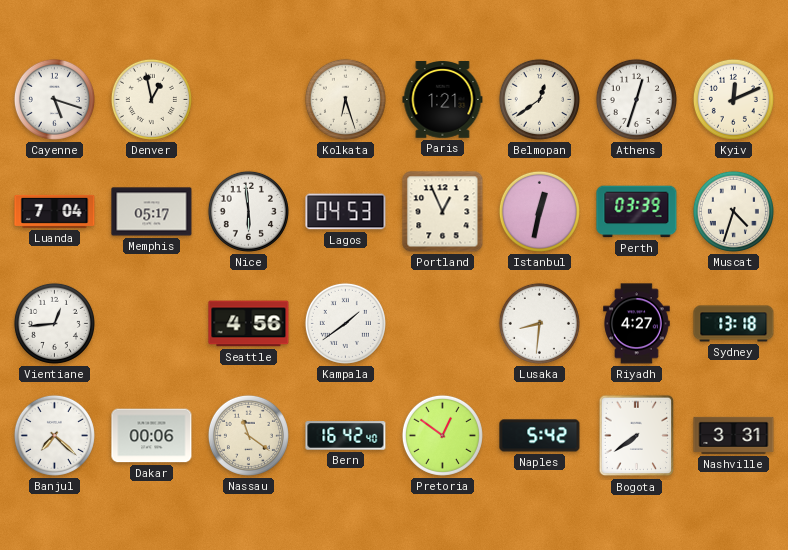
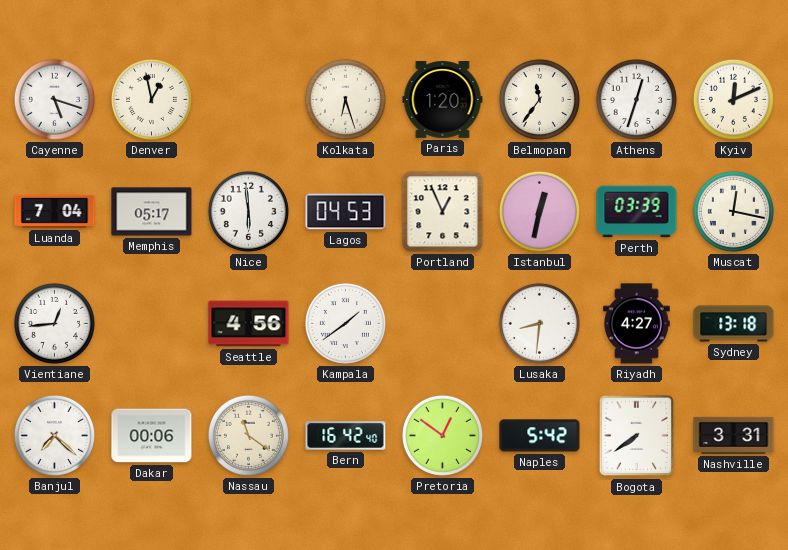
Paris: 1:21 -> 1:20
Belmopan: 12:39 -> 11:36
Muscat: 4:33 -> 12:17
